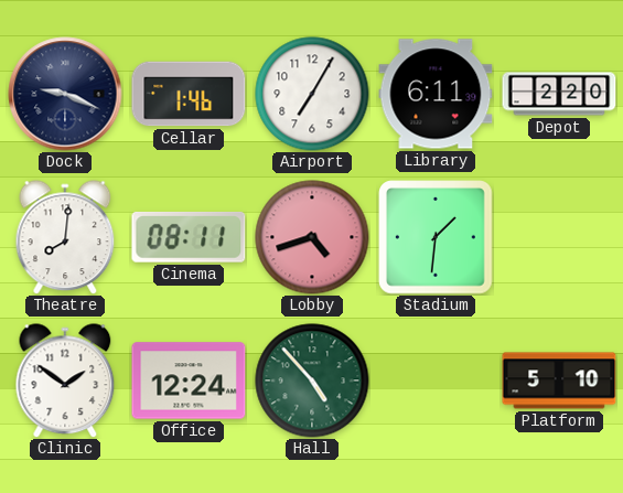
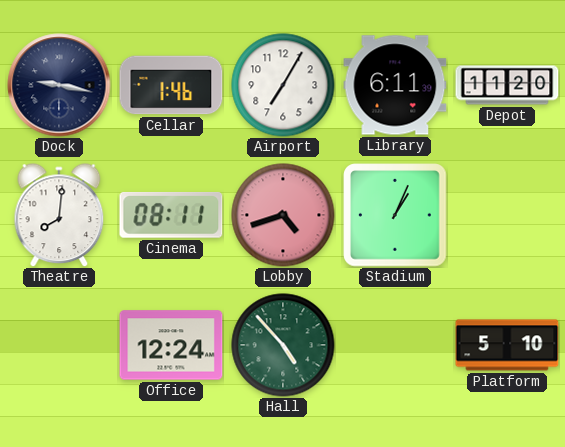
Dock: 9:19 -> 9:17
Depot: 2:20 -> 11:20
Stadium: 1:31 -> 1:04
Clinic: 1:51 -> none
